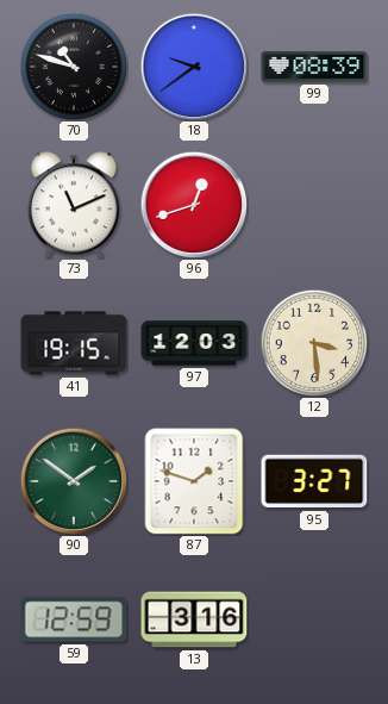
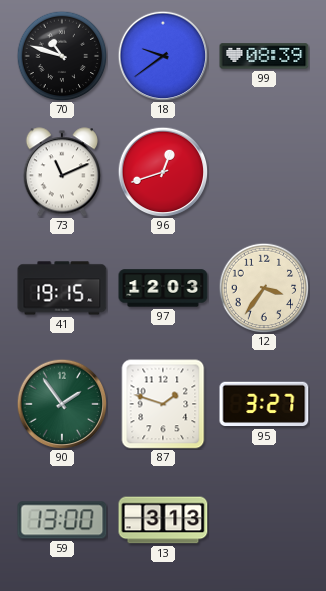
12: 3:29 -> 3:36
90: 1:51 -> 1:54
59: 12:59 -> 13:00
13: 3:16 -> 3:13
